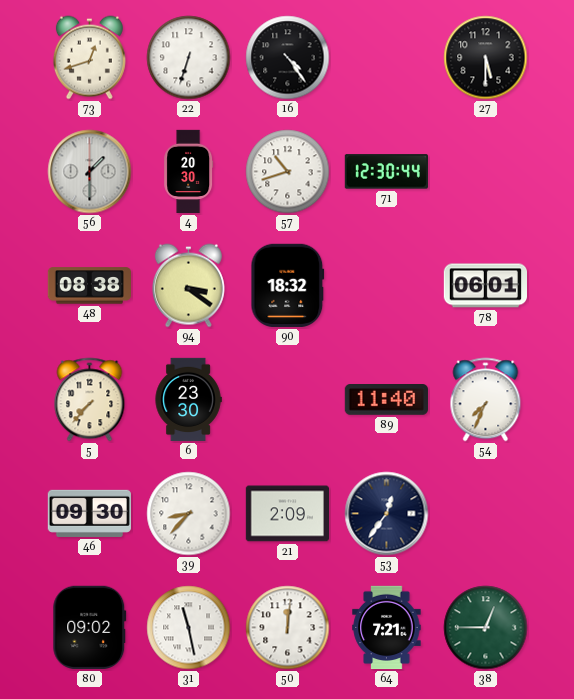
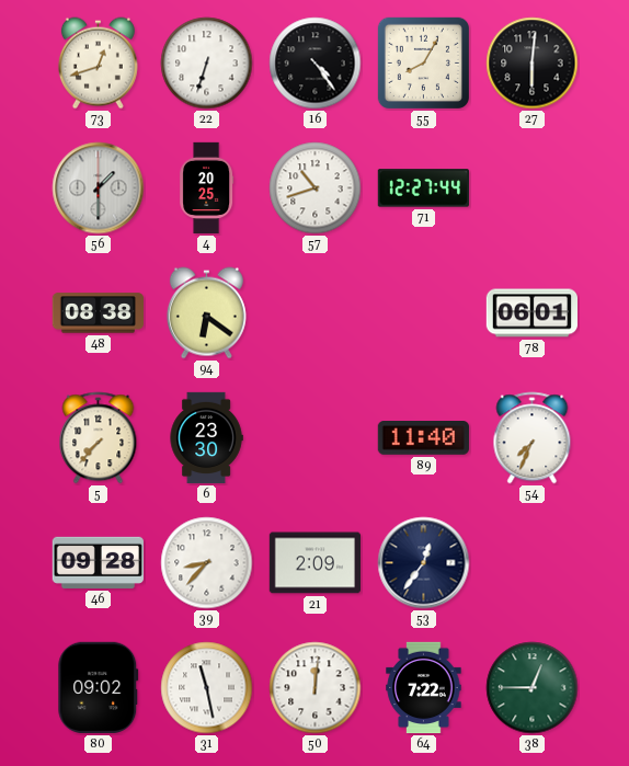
55: none -> 8:05
27: 5:30 -> 6:01
4: 20:30 -> 20:25
71: 12:30 -> 12:27
94: 3:21 -> 6:21
90: 18:32 -> none
46: 09:30 -> 09:28
64: 7:21 -> 7:22
